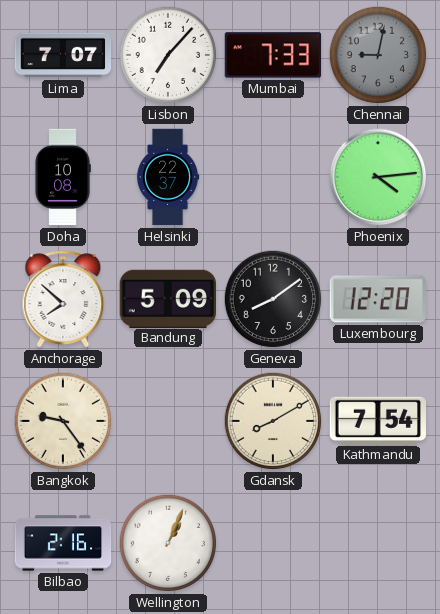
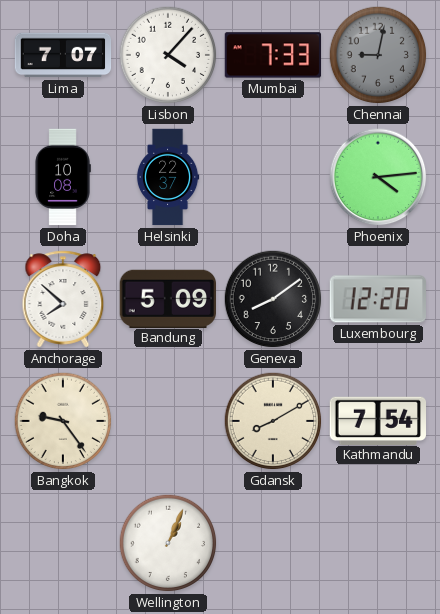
Lisbon: 7:07 -> 4:07
Bilbao: 2:16 -> none
